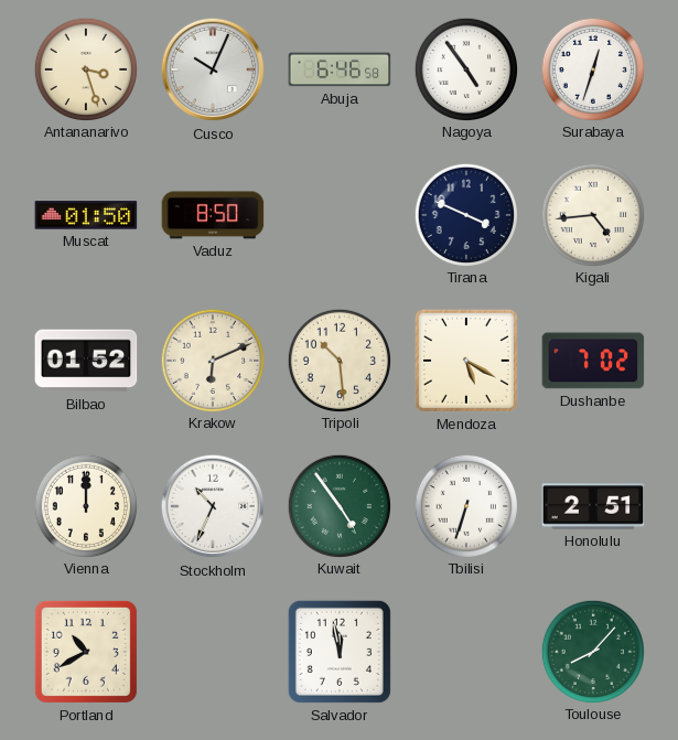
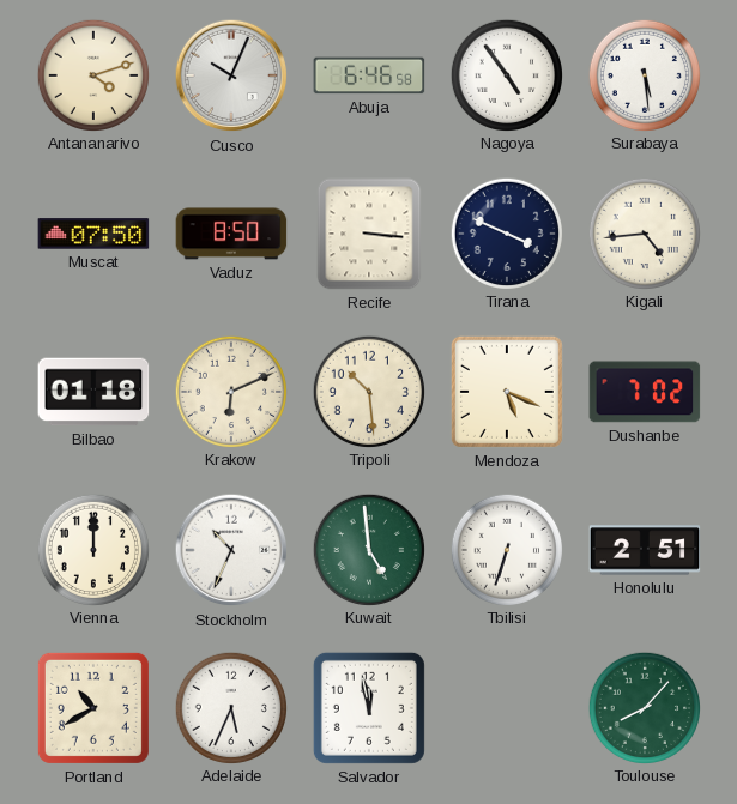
Antananarivo: 3:27 -> 4:12
Surabaya: 12:33 -> 5:29
Muscat: 01:50 -> 07:50
Recife: none -> 3:16
Bilbao: 01:52 -> 01:18
Mendoza: 5:20 -> 5:19
Kuwait: 4:54 -> 4:59
Adelaide: none -> 5:34
